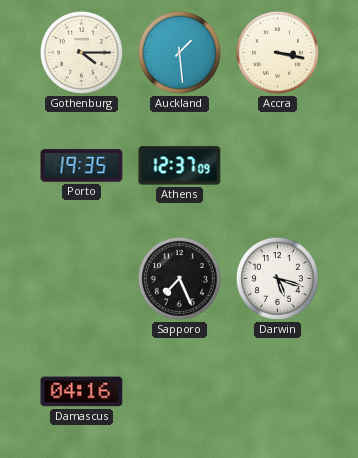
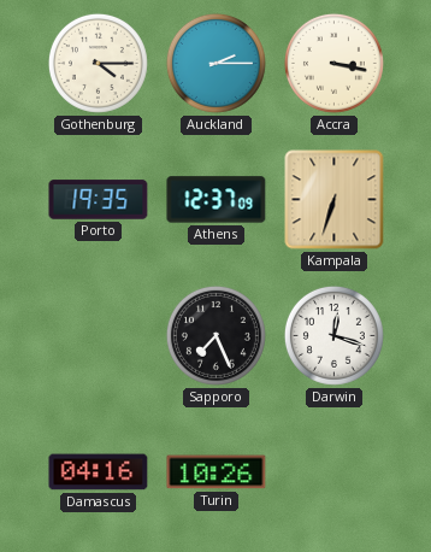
Auckland: 1:29 -> 2:15
Kampala: none -> 6:33
Darwin: 5:18 -> 12:18
Turin: none -> 10:26
